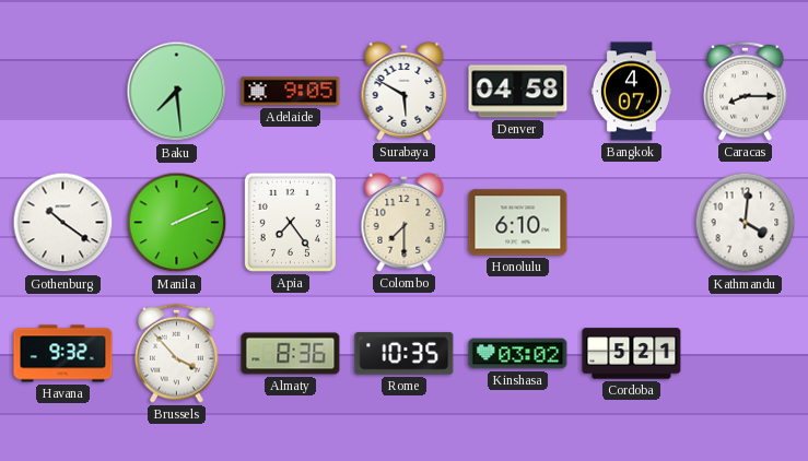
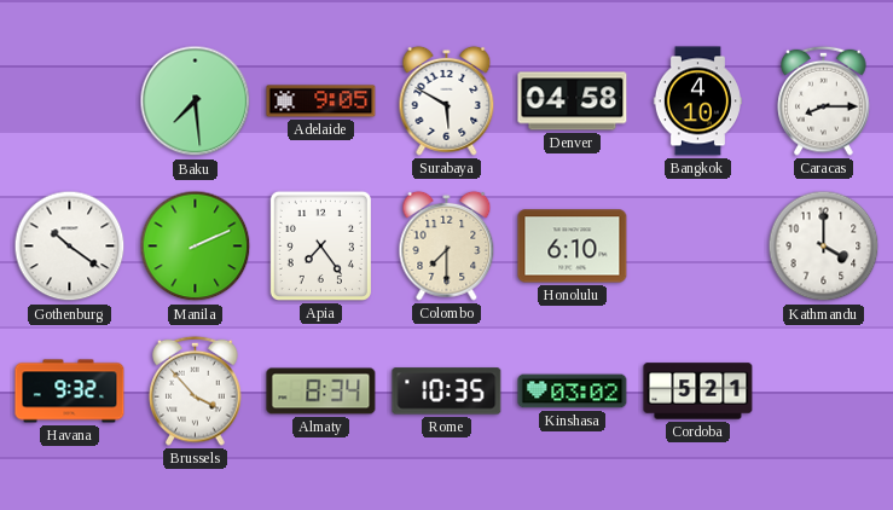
Bangkok: 4:07 -> 4:10
Kathmandu: 4:01 -> 4:00
Almaty: 8:36 -> 8:34
